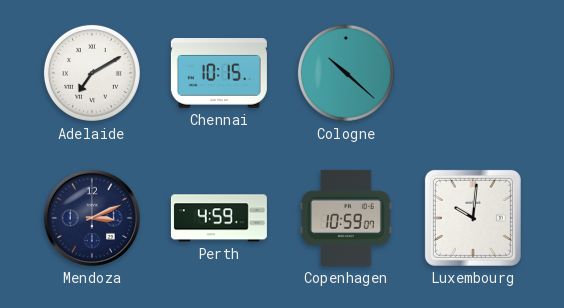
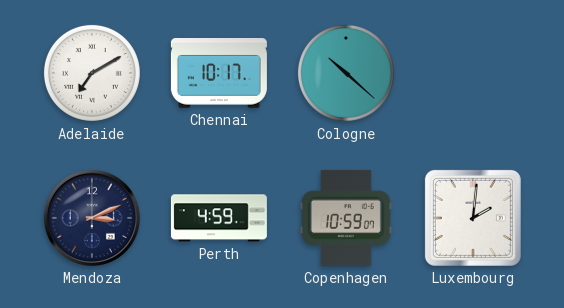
Chennai: 10:15 -> 10:17
Luxembourg: 10:01 -> 2:01
